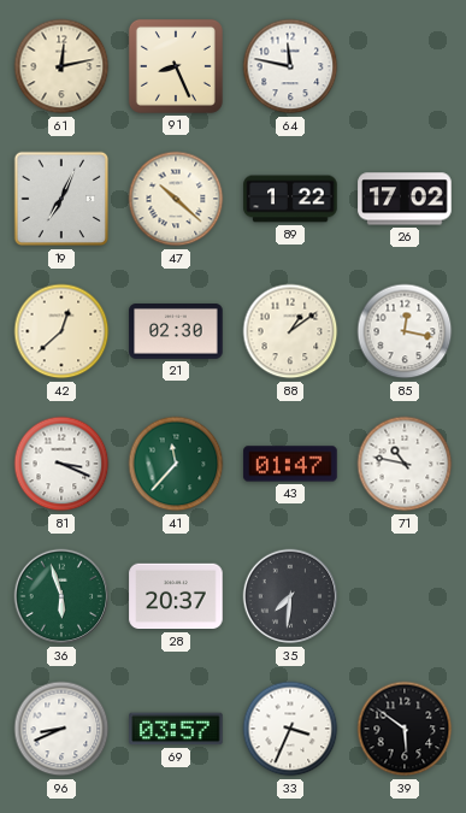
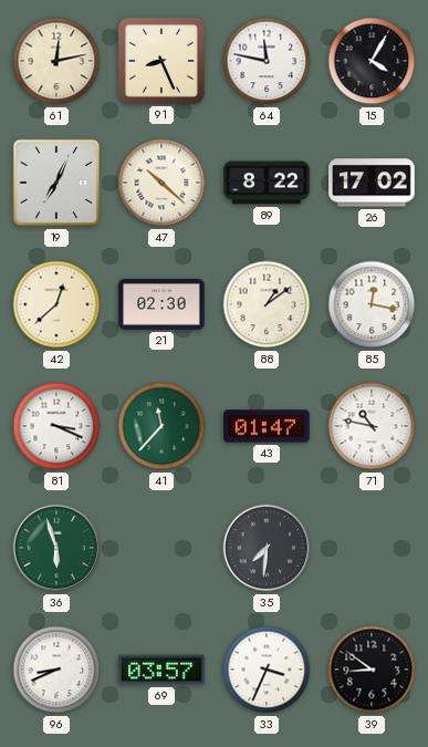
15: none -> 4:05
89: 1:22 -> 8:22
28: 20:37 -> none
39: 5:51 -> 8:51
